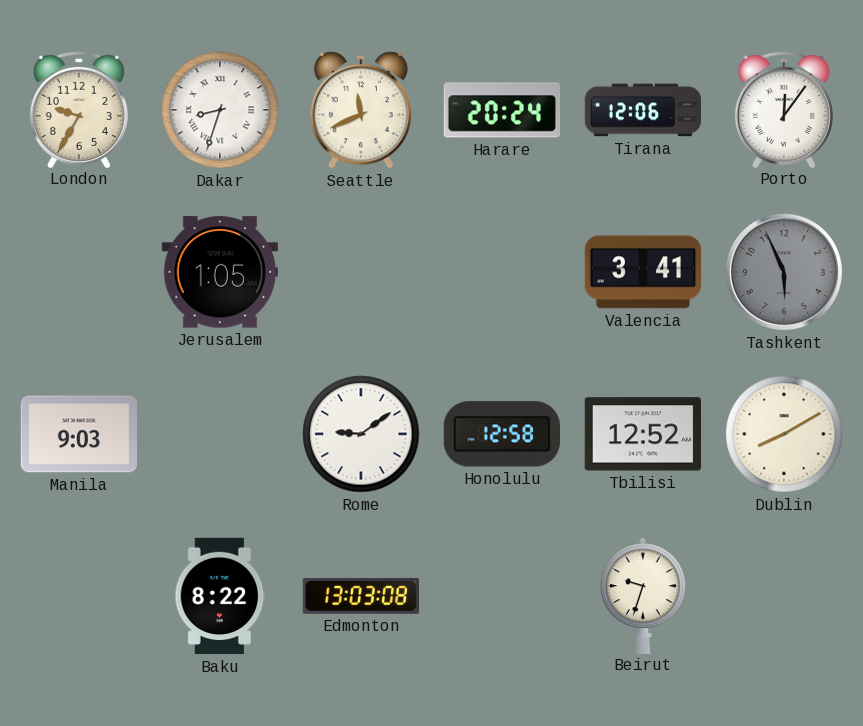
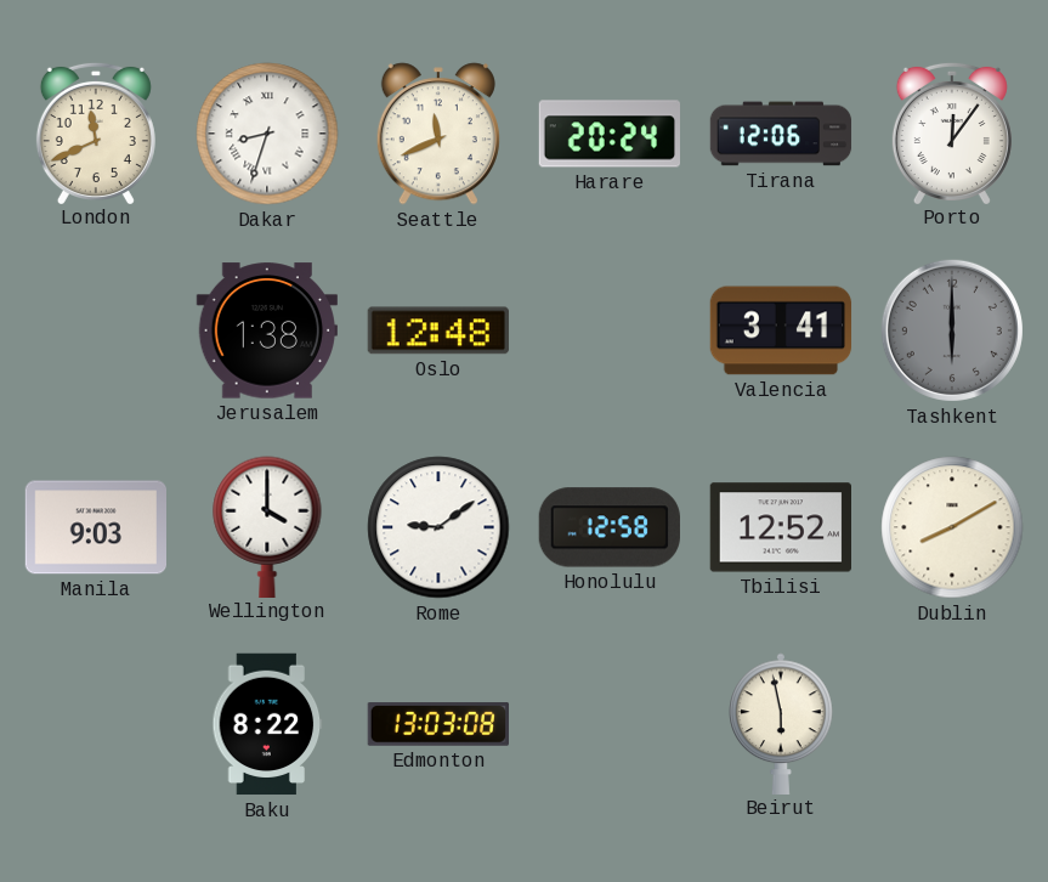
London: 9:35 -> 11:41
Jerusalem: 1:05 -> 1:38
Oslo: none -> 12:48
Tashkent: 5:56 -> 6:00
Wellington: none -> 4:00
Beirut: 9:33 -> 5:58
